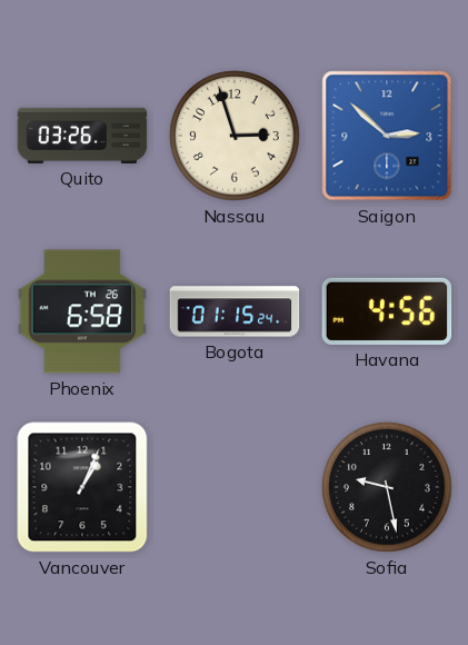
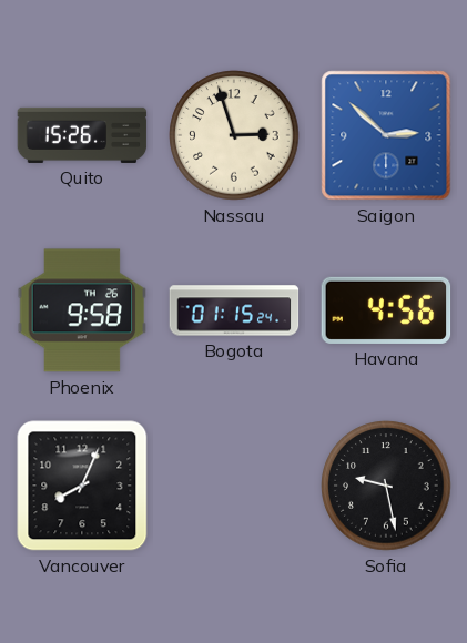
Quito: 03:26 -> 15:26
Phoenix: 6:58 -> 9:58
Vancouver: 1:04 -> 8:04
